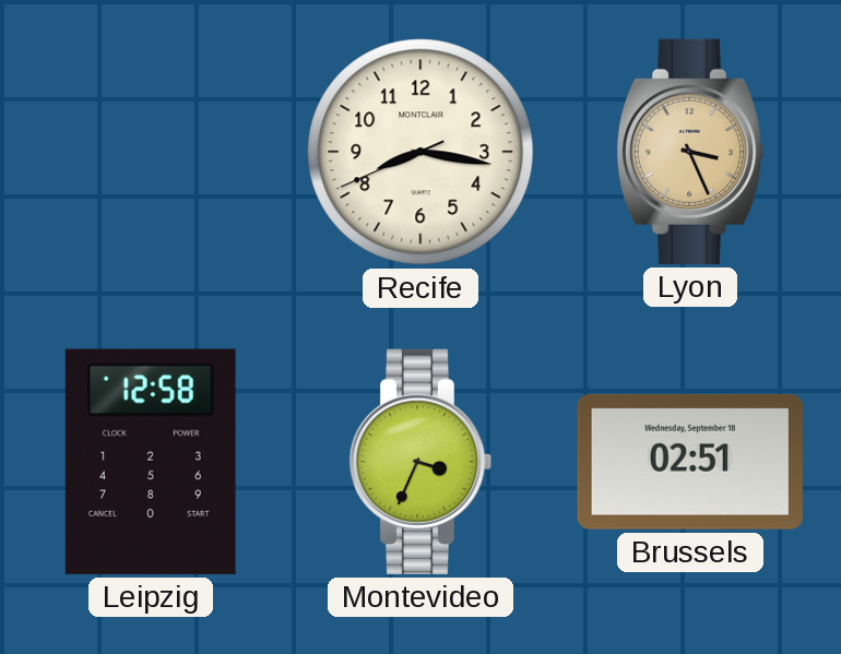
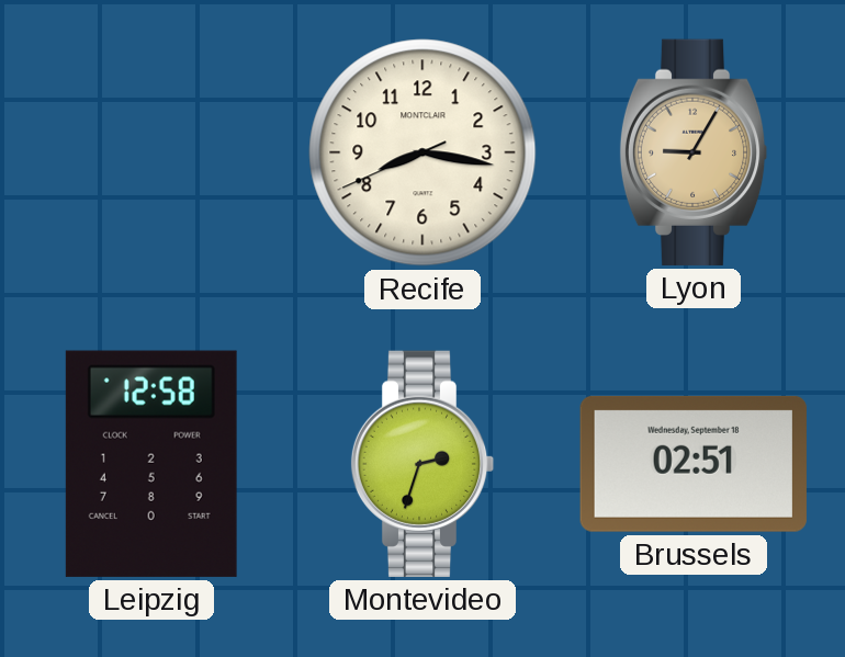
Lyon: 3:26 -> 9:05
Montevideo: 3:34 -> 2:33
